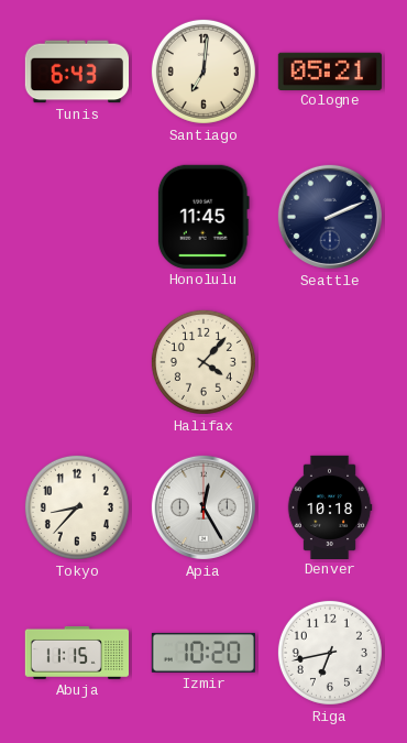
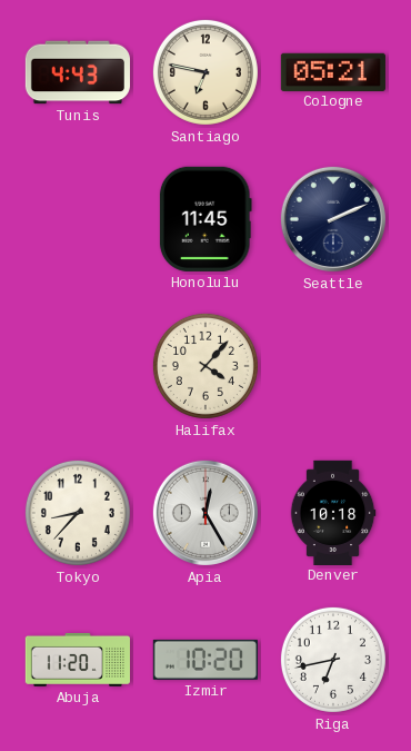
Tunis: 6:43 -> 4:43
Santiago: 7:01 -> 6:47
Abuja: 11:15 -> 11:20
